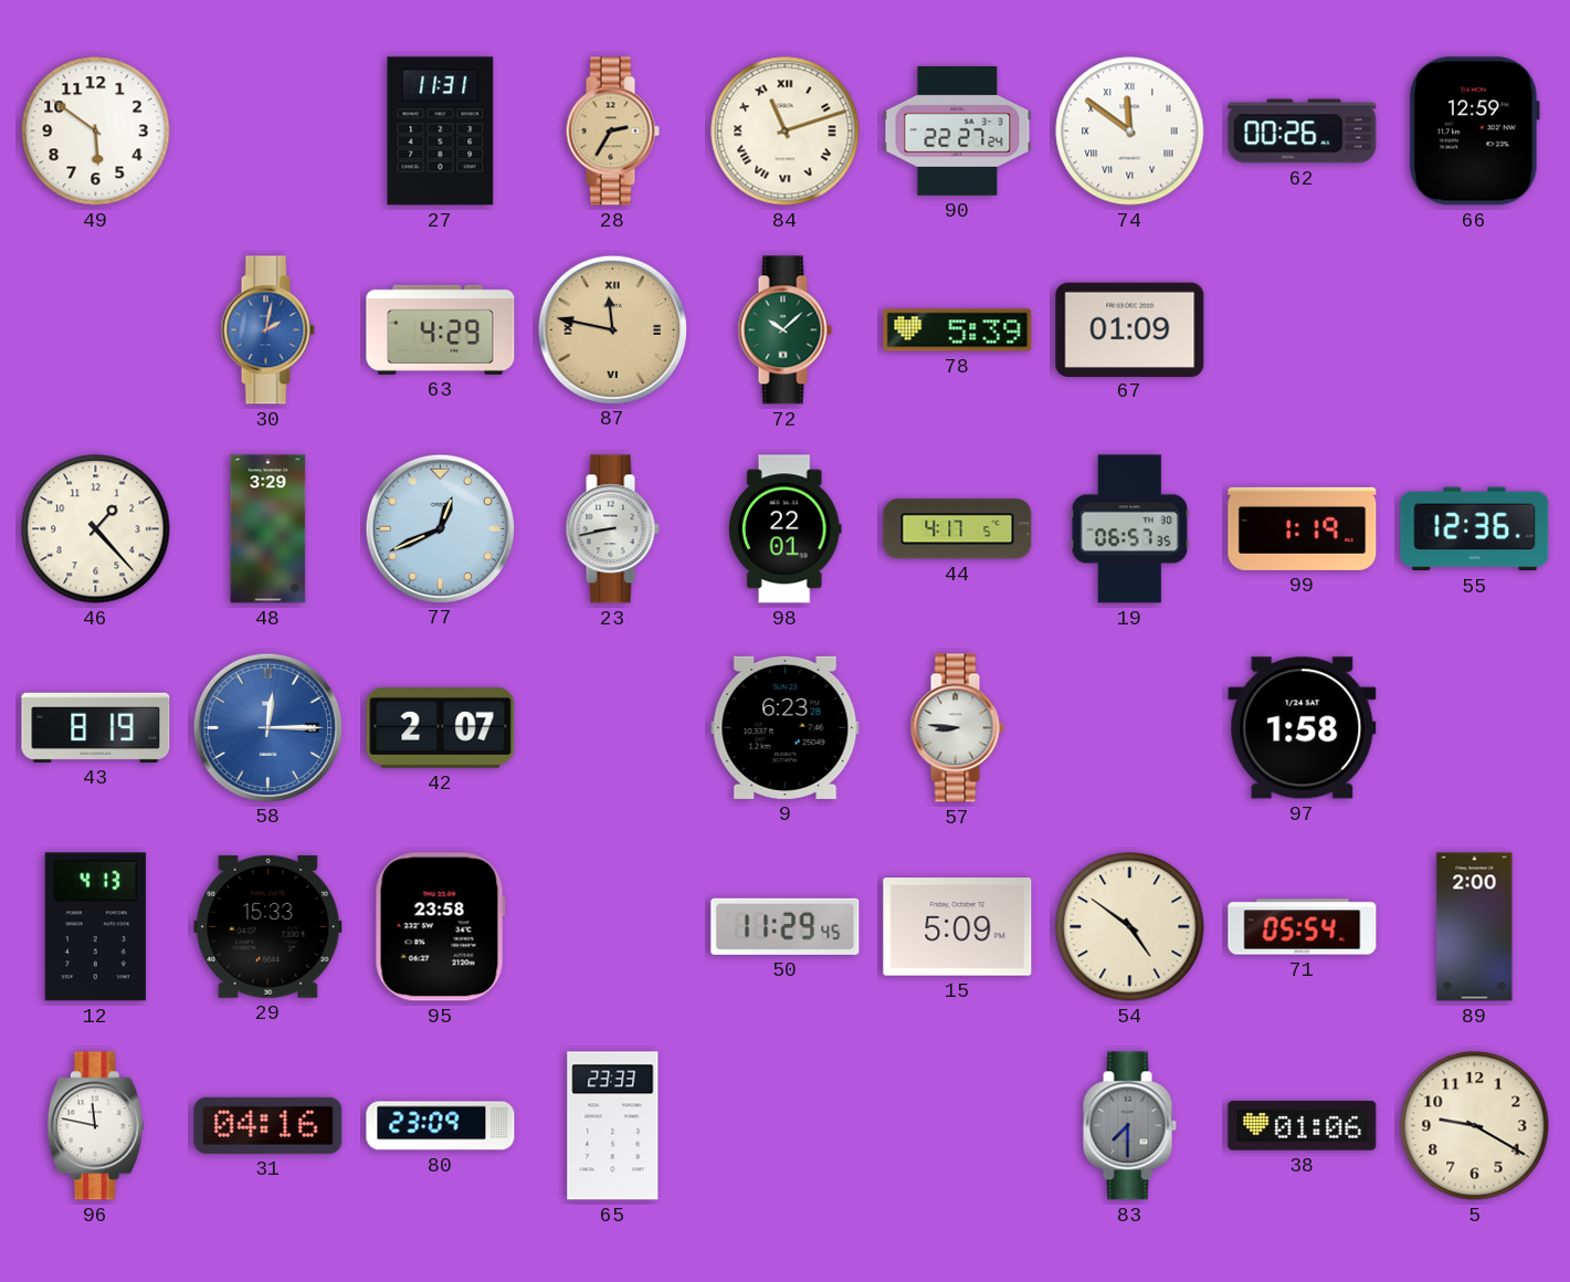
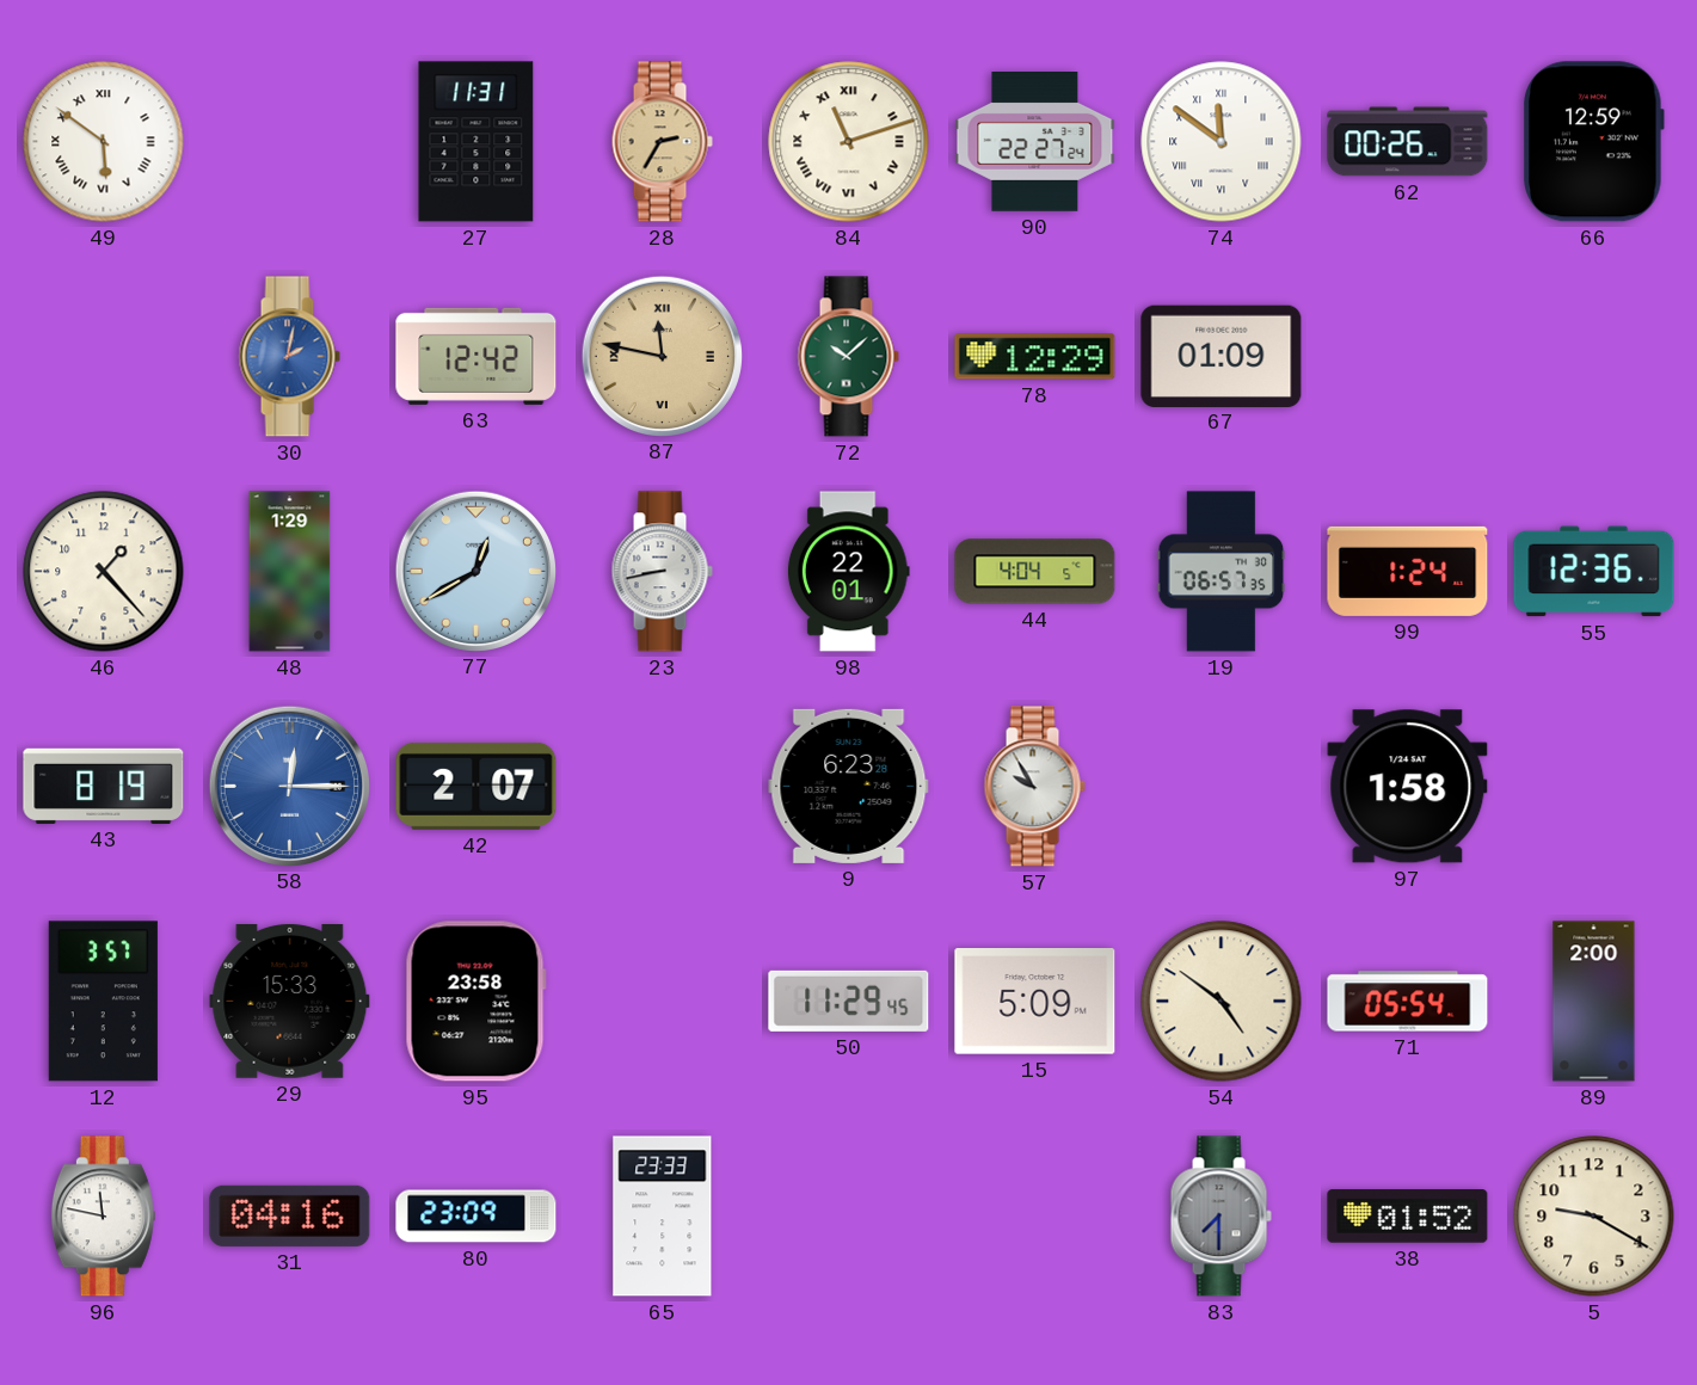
49 numerals: Arabic -> Roman
63: 4:29 -> 12:42
78: 5:39 -> 12:29
48: 3:29 -> 1:29
77: 12:41 -> 12:40
44: 4:17 -> 4:04
99: 1:19 -> 1:24
57: 8:46 -> 9:55
12: 4:13 -> 3:57
38: 01:06 -> 01:52
